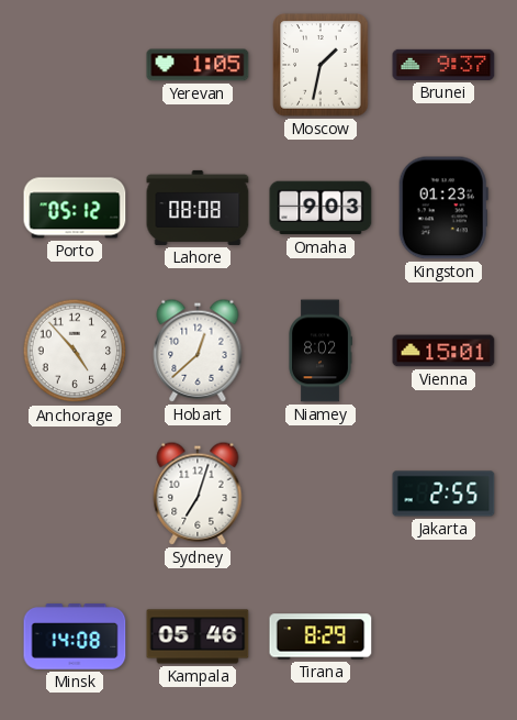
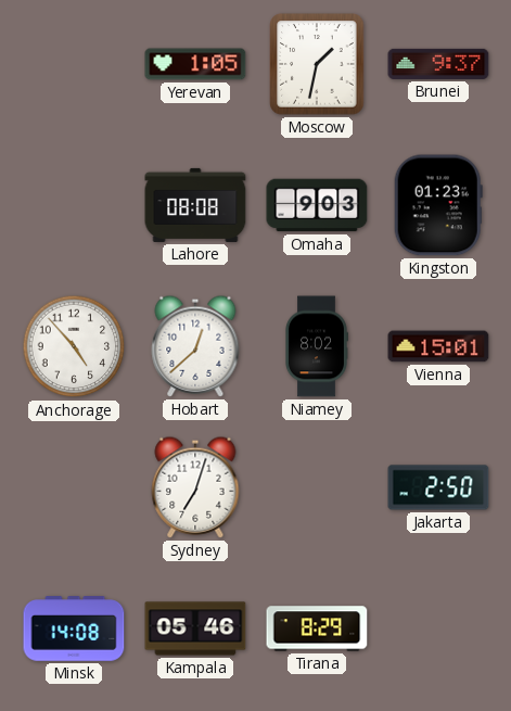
Porto: 05:12 -> none
Jakarta: 2:55 -> 2:50
